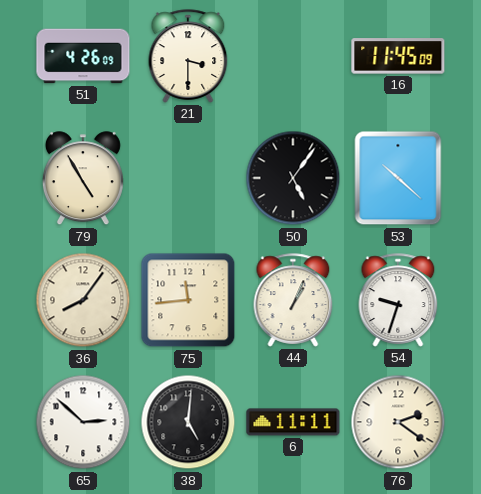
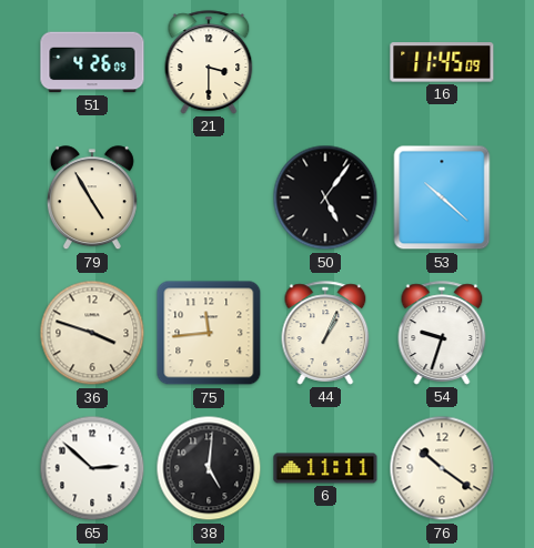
36: 8:06 -> 3:48
76: 2:21 -> 10:21
